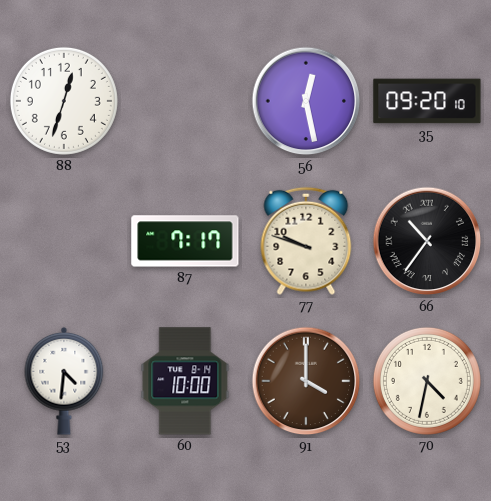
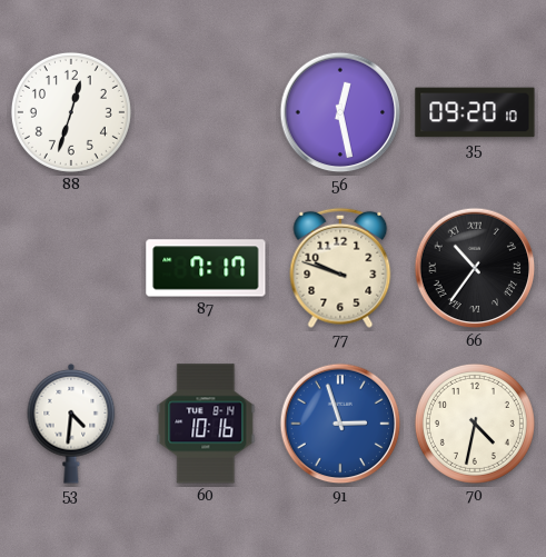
60: 10:00 -> 10:16
91: 4:00 -> 2:57
91 dial: brown -> blue
